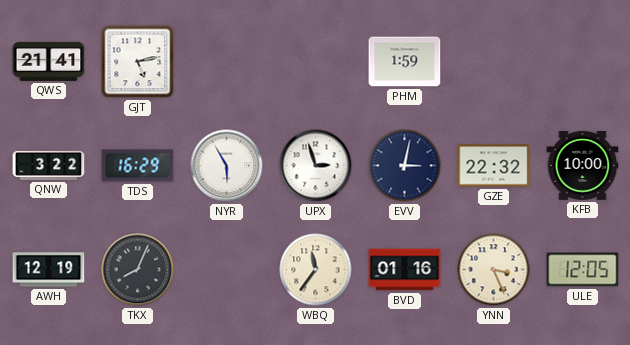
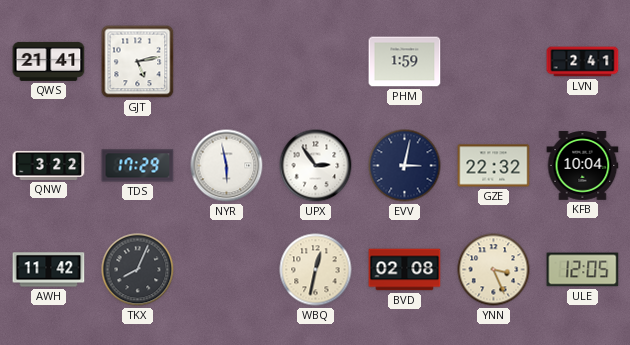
LVN: none -> 2:41
TDS: 16:29 -> 17:29
NYR: 5:55 -> 5:58
UPX: 2:57 -> 2:54
KFB: 10:00 -> 10:04
AWH: 12:19 -> 11:42
WBQ: 11:36 -> 12:32
BVD: 01:16 -> 02:08
